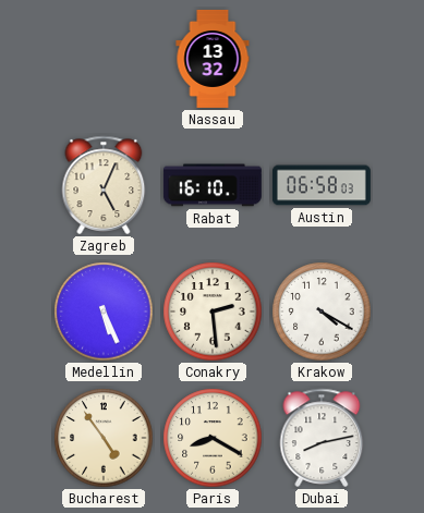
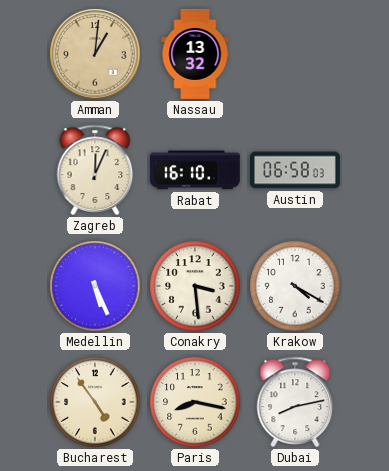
Amman: none -> 1:01
Zagreb: 5:04 -> 12:04
Conakry: 2:29 -> 3:29
Paris: 8:20 -> 8:17
